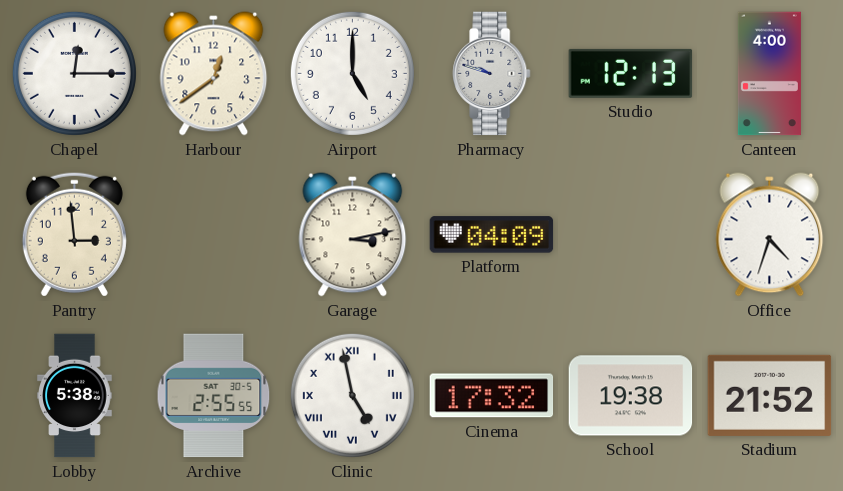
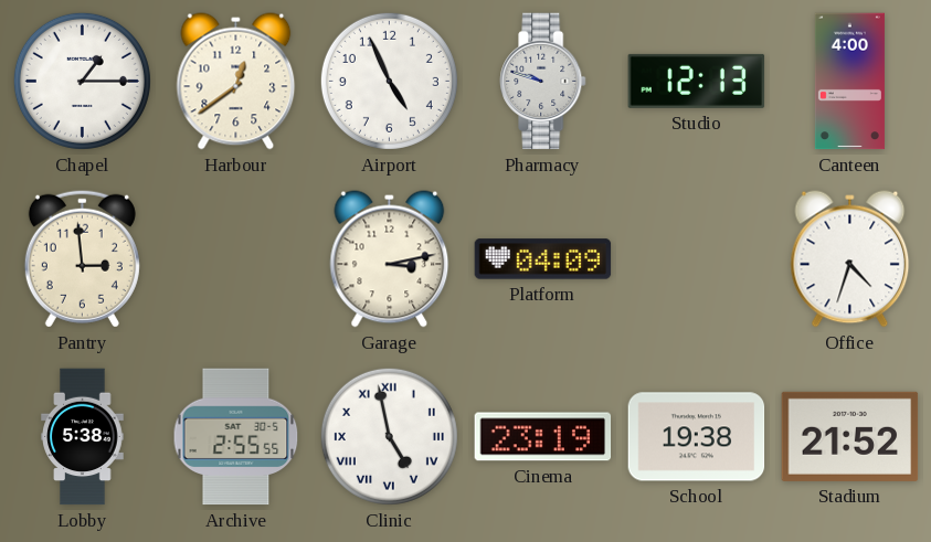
Chapel: 12:15 -> 1:15
Airport: 5:00 -> 4:56
Cinema: 17:32 -> 23:19
